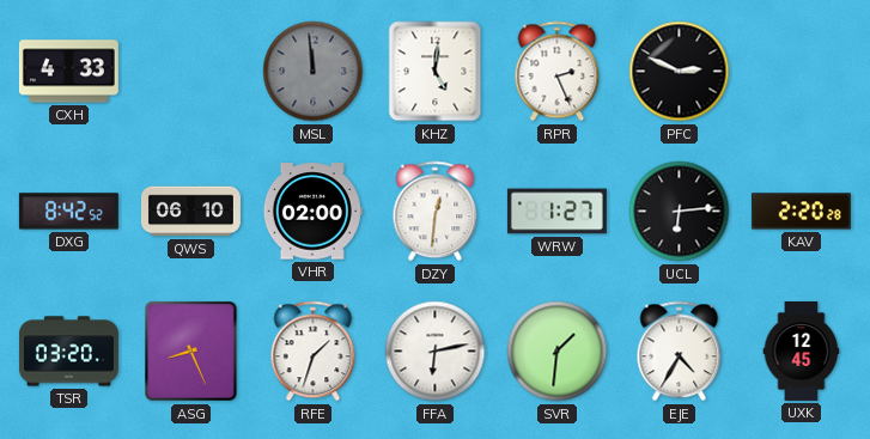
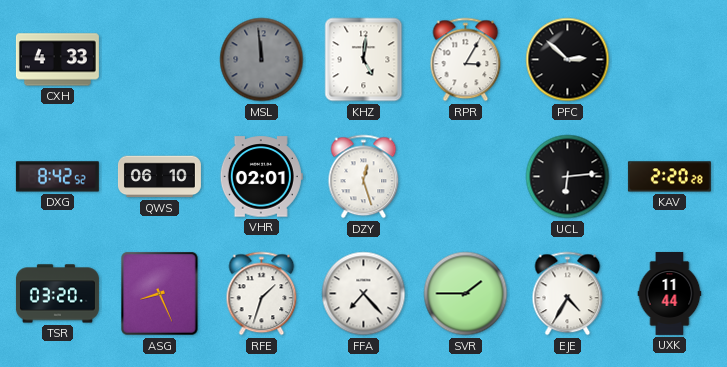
RPR: 2:26 -> 3:05
PFC: 2:49 -> 2:52
VHR: 02:00 -> 02:01
DZY: 12:31 -> 12:27
WRW: 1:27 -> none
FFA: 6:13 -> 7:23
SVR: 1:31 -> 1:45
UXK: 12:45 -> 11:44
